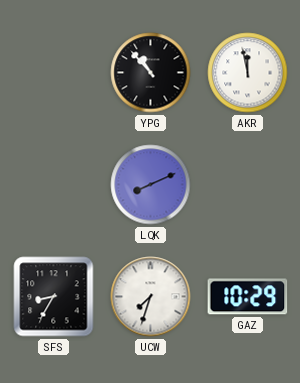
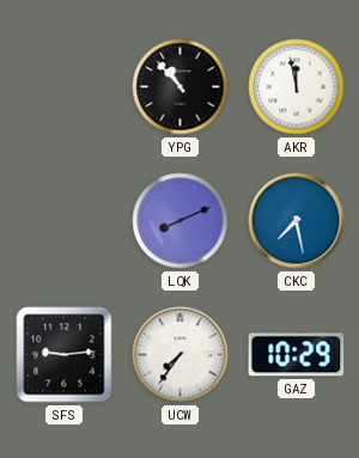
CKC: none -> 7:28
SFS: 8:35 -> 9:14
UCW: 7:33 -> 7:36
